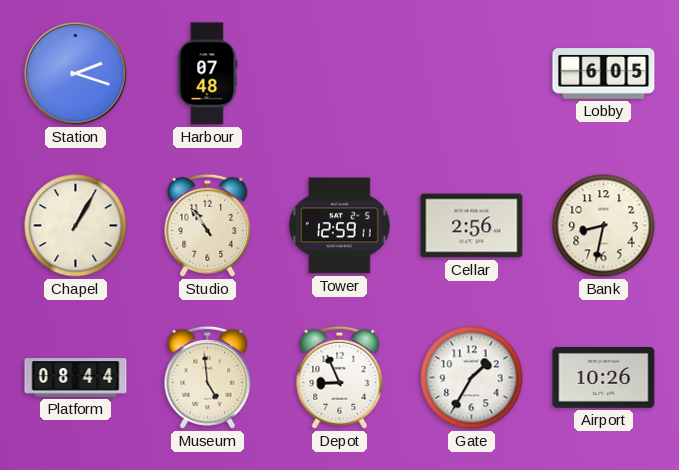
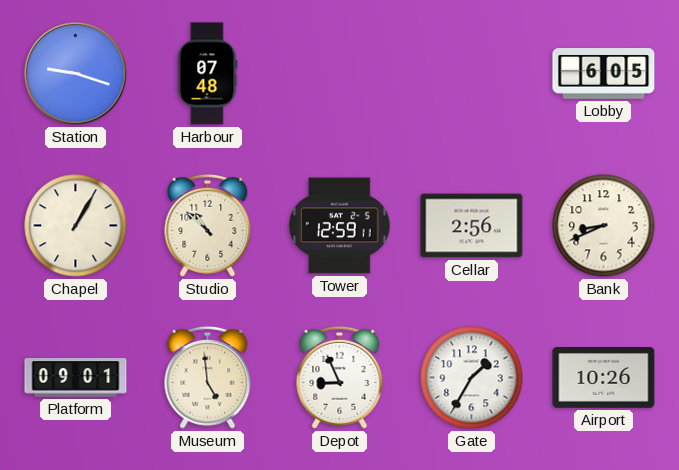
Station: 2:18 -> 9:18
Studio: 10:54 -> 10:52
Bank: 8:32 -> 8:41
Platform: 08:44 -> 09:01
